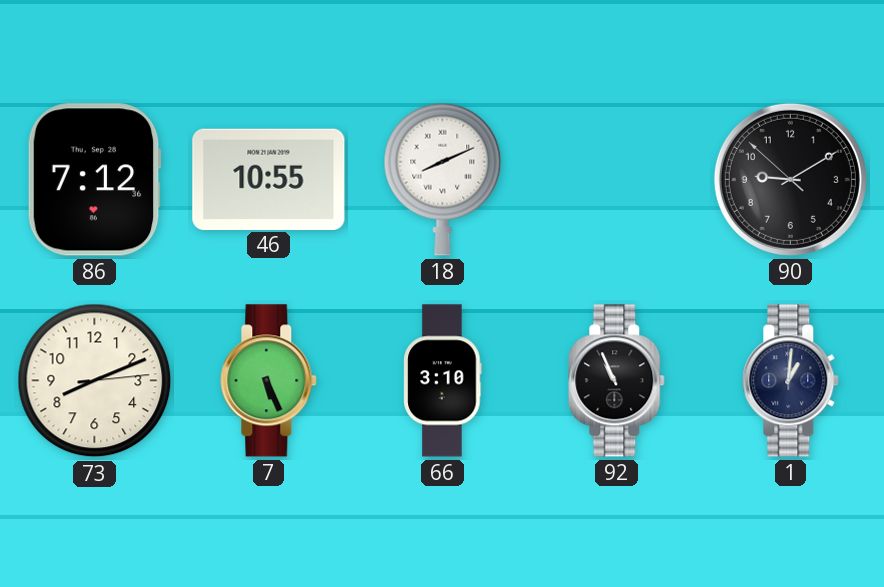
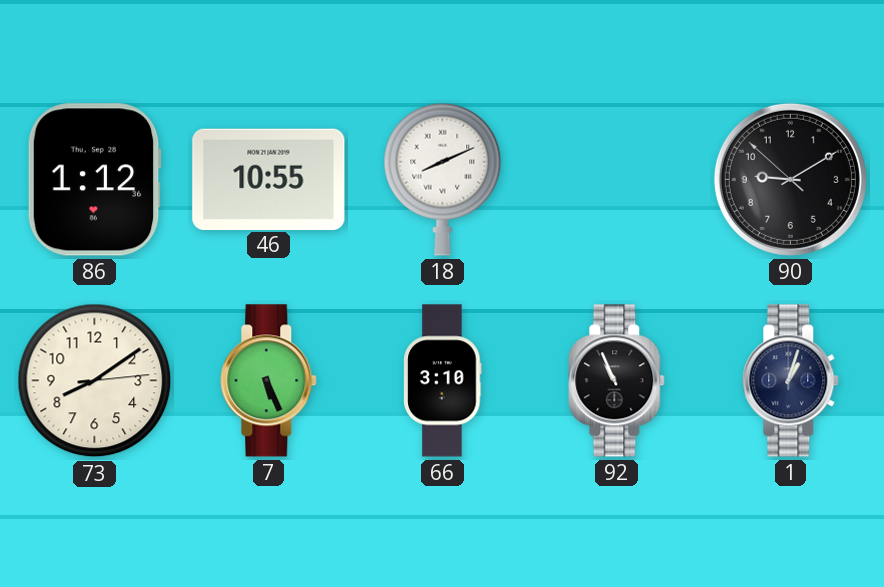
86: 7:12 -> 1:12
73: 8:11 -> 8:09
1: 1:01 -> 1:03
